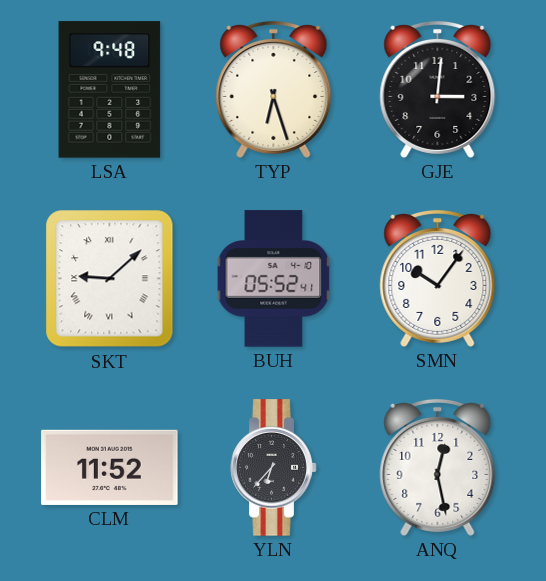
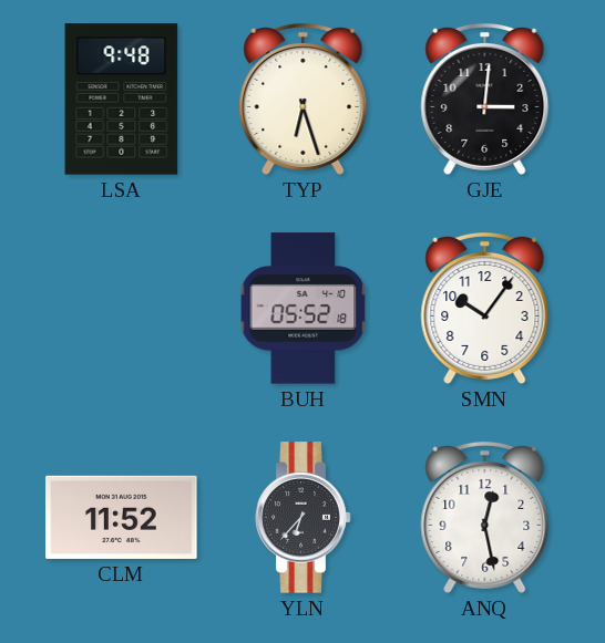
SKT: 9:08 -> none
BUH: 05:52:41 -> 05:52:18
